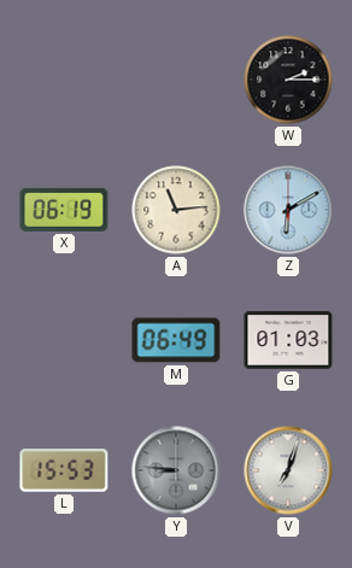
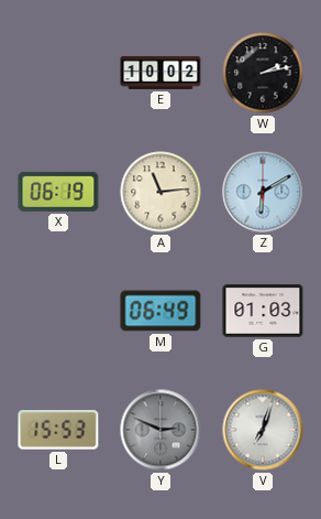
E: none -> 10:02
W: 2:15 -> 2:13
Y: 8:46 -> 2:49
